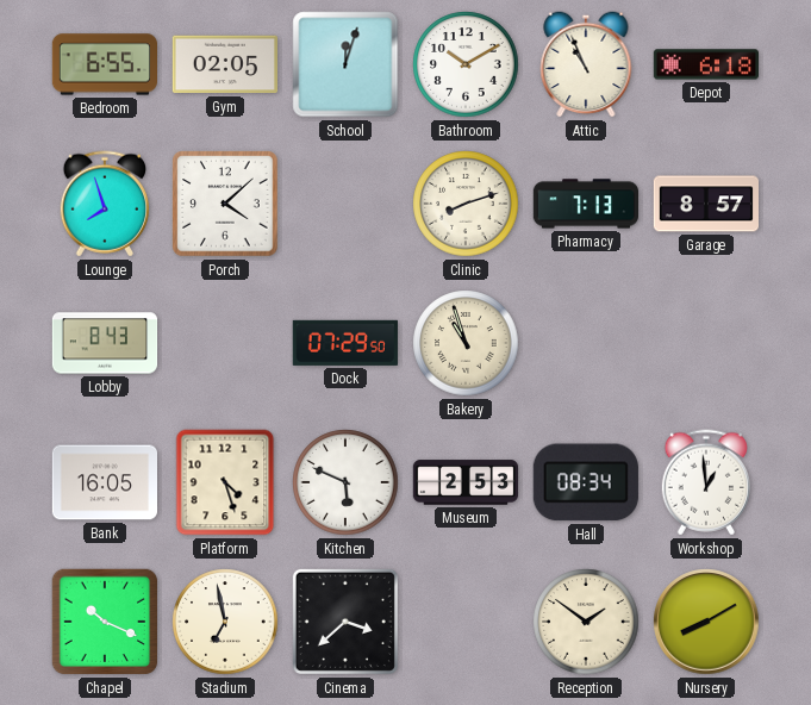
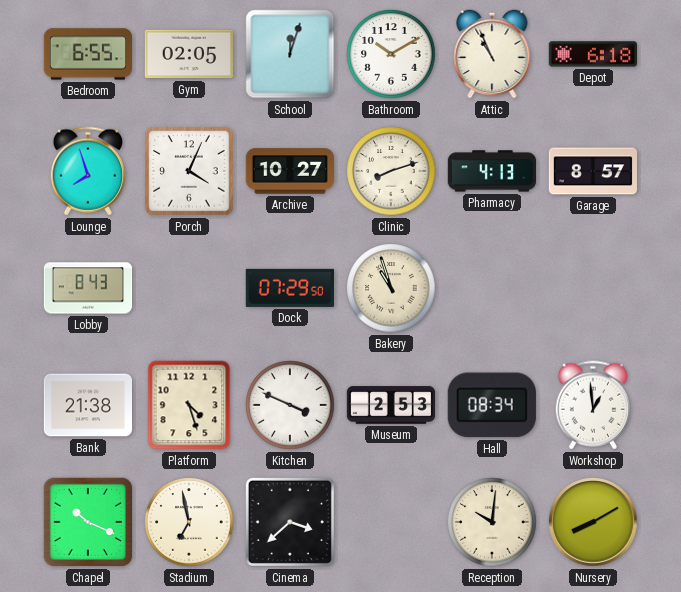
Porch: 4:08 -> 4:04
Archive: none -> 10:27
Pharmacy: 7:13 -> 4:13
Bank: 16:05 -> 21:38
Kitchen: 5:49 -> 3:49
Reception: 1:51 -> 10:01
